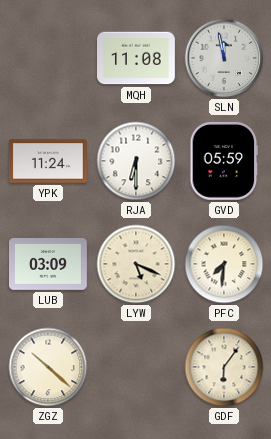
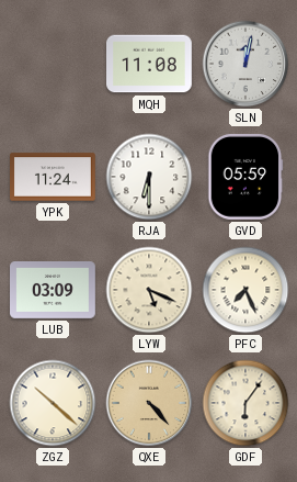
SLN: 11:58 -> 12:02
PFC: 7:31 -> 7:26
QXE: none -> 4:23
